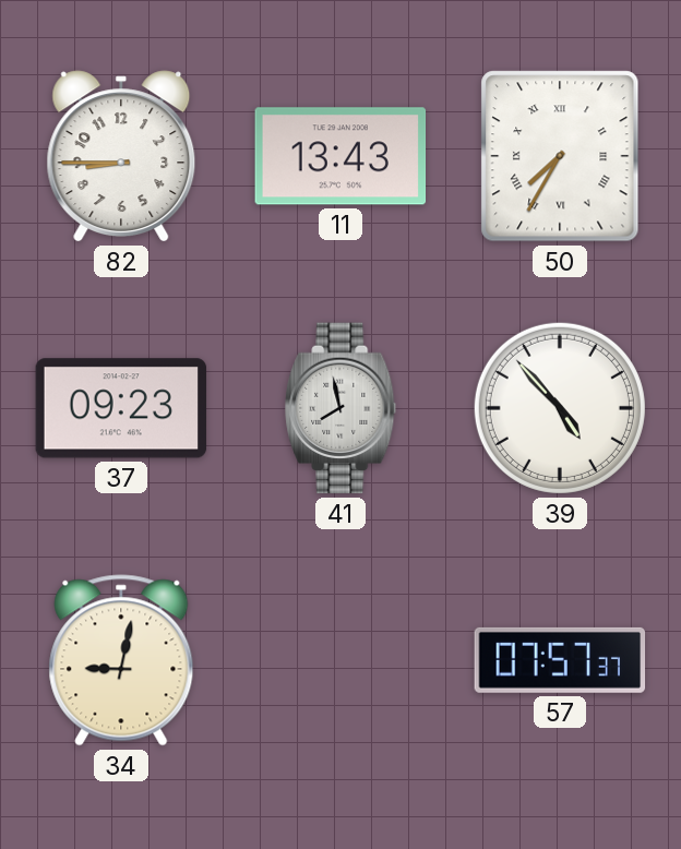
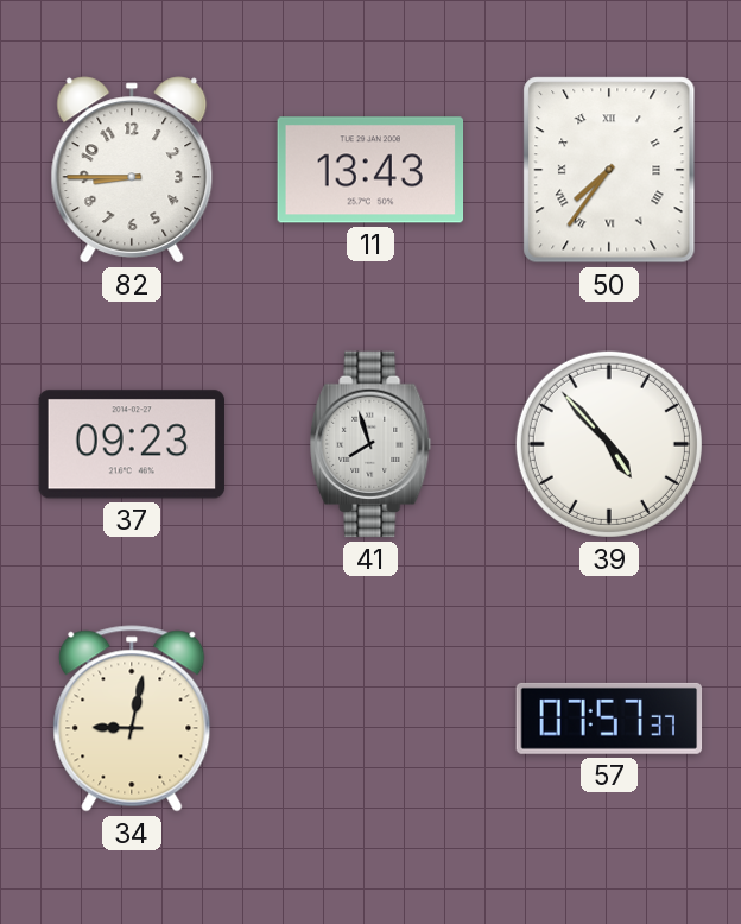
50: 7:35 -> 7:36
41: 7:58 -> 7:57
